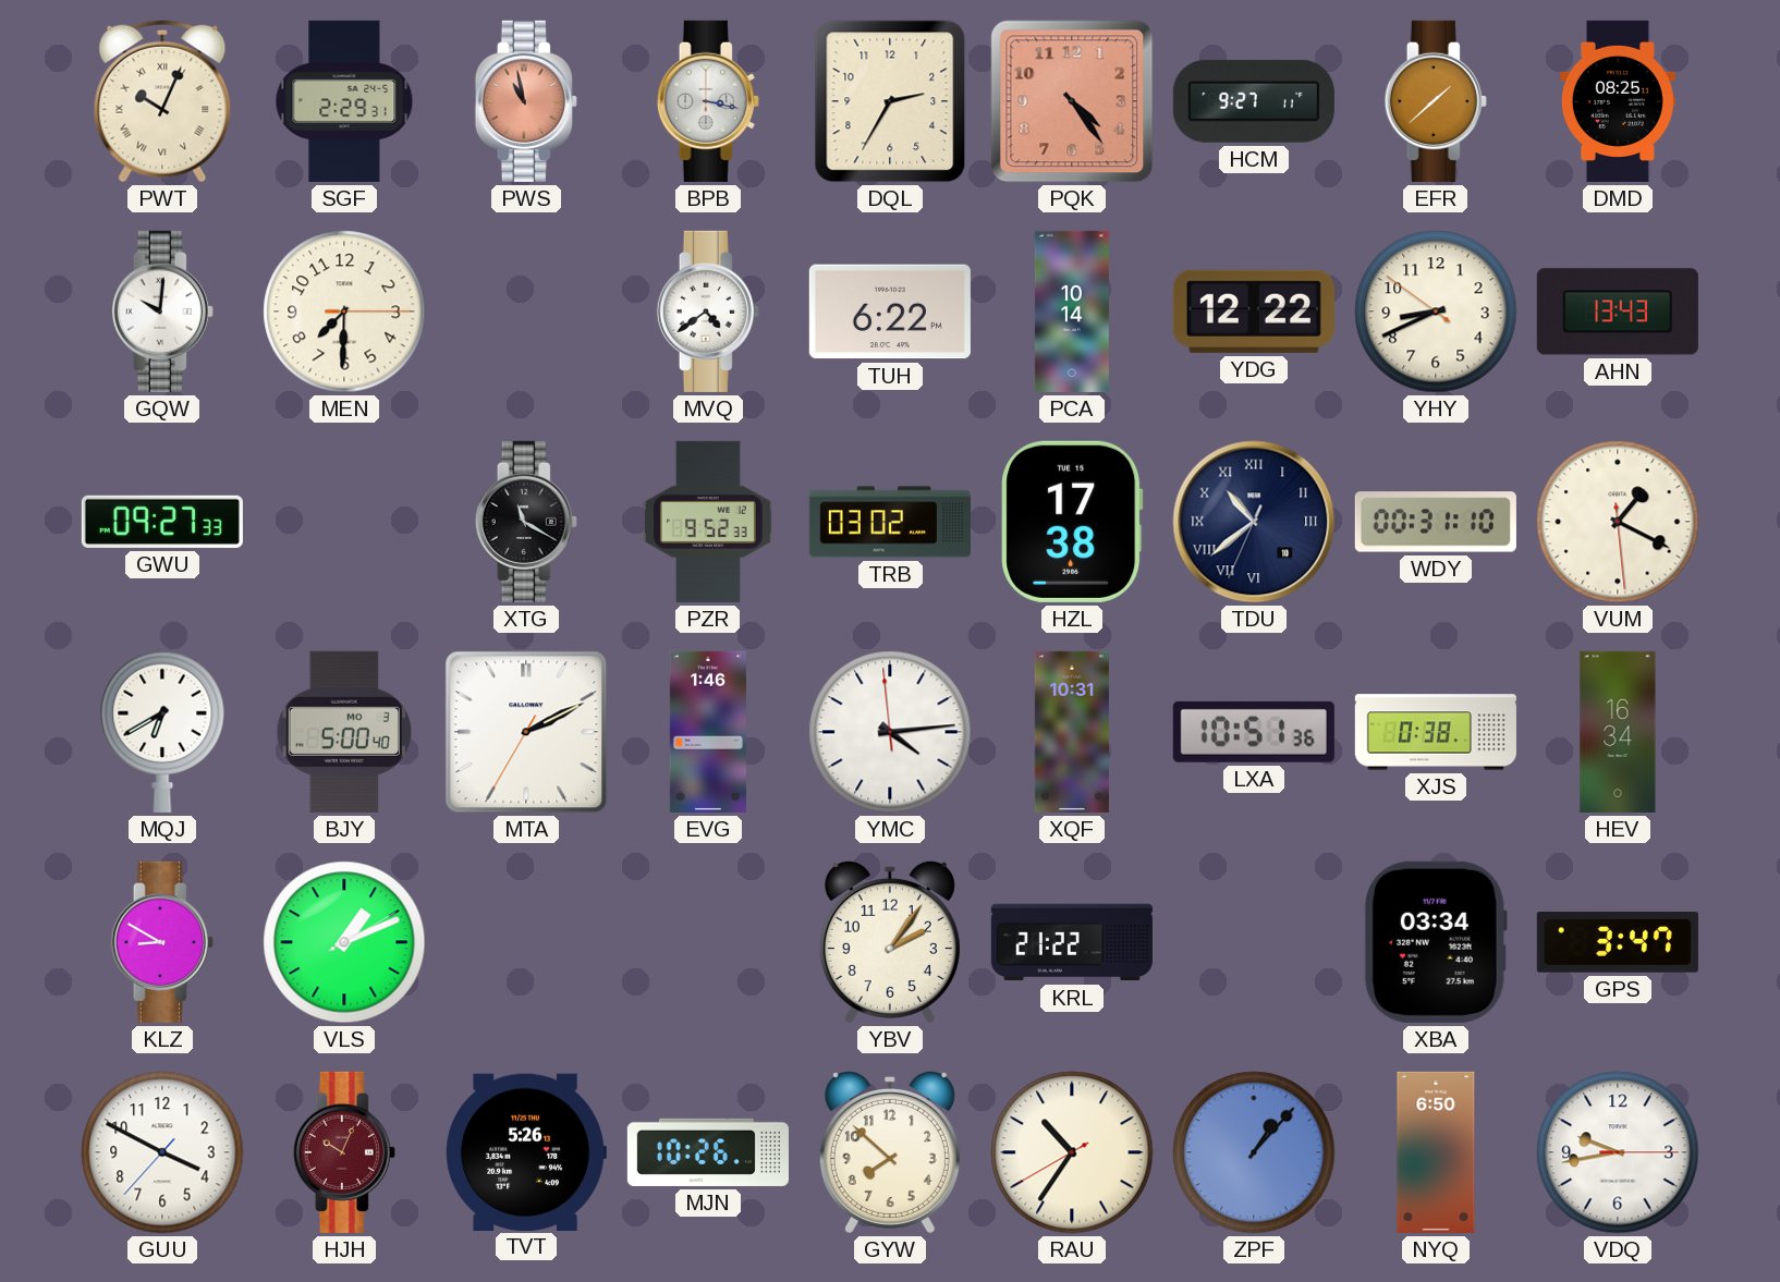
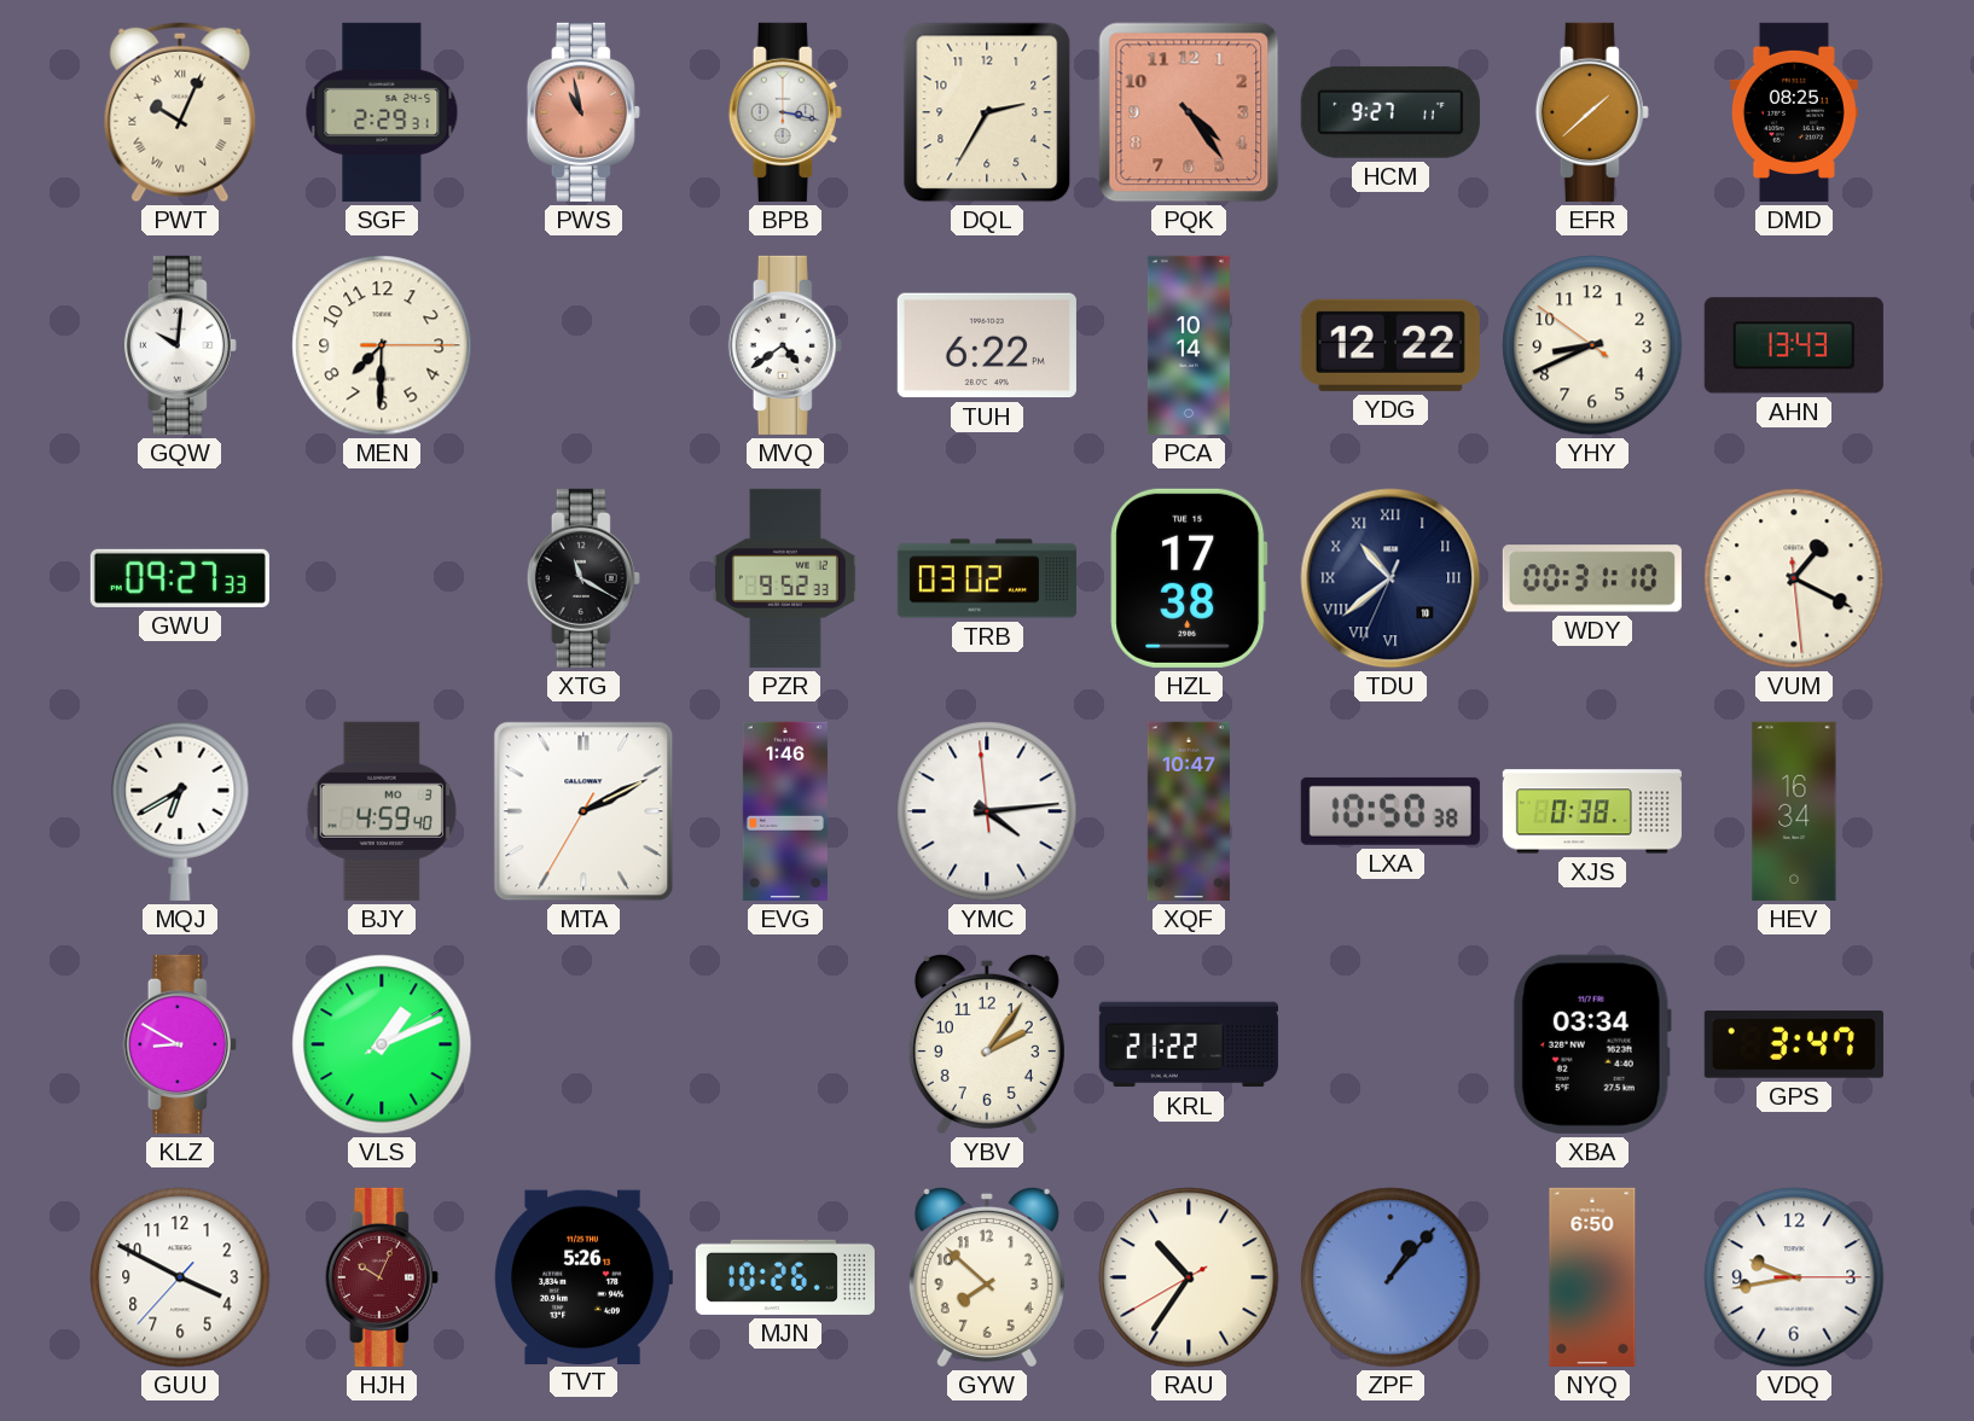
BJY: 5:00 -> 4:59
XQF: 10:31 -> 10:47
LXA: 10:51 -> 10:50
